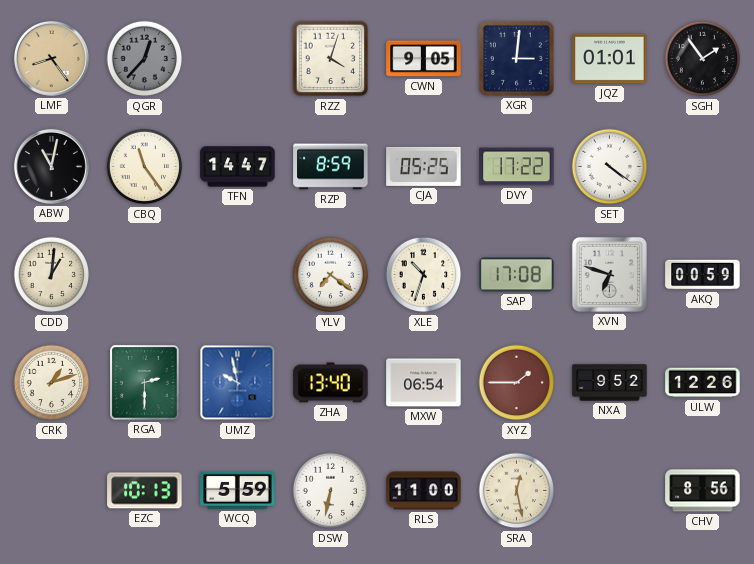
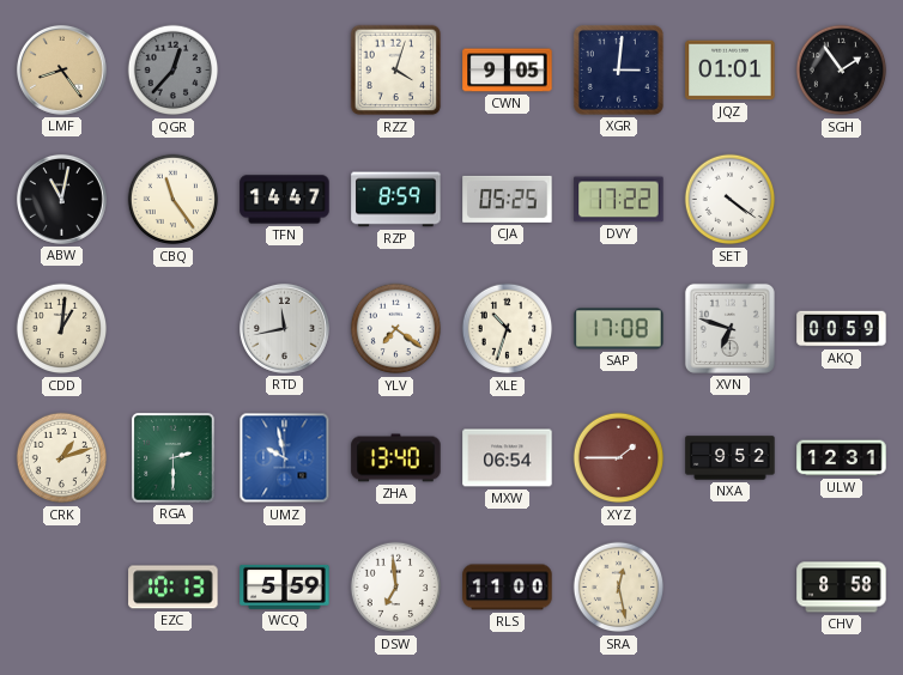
RTD: none -> 11:43
ULW: 12:26 -> 12:31
DSW: 6:32 -> 6:59
CHV: 8:56 -> 8:58
